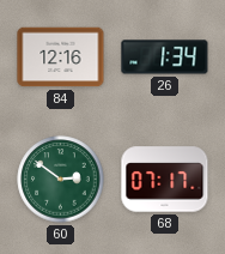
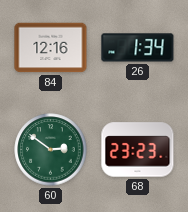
68: 07:17 -> 23:23
